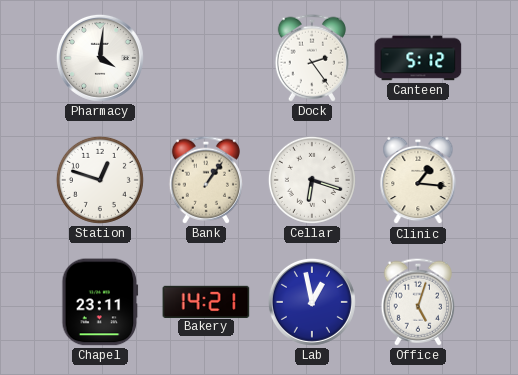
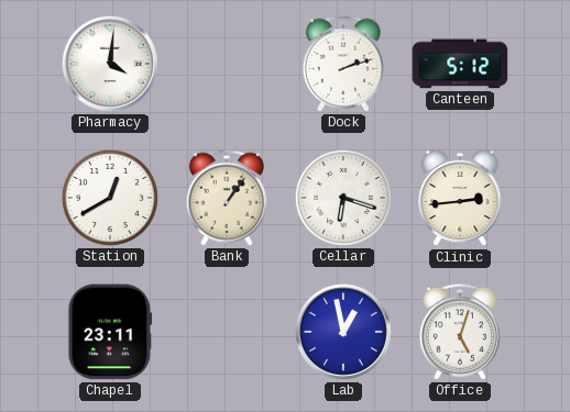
Dock: 2:24 -> 2:12
Station: 12:48 -> 12:40
Clinic: 1:16 -> 2:44
Bakery: 14:21 -> none
